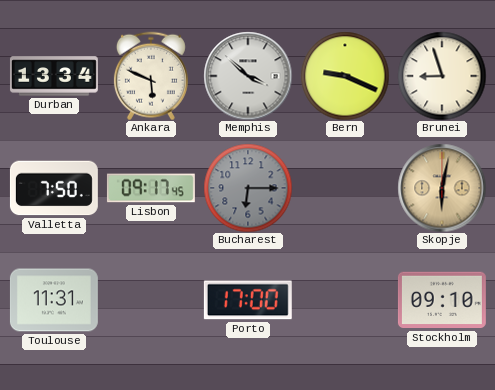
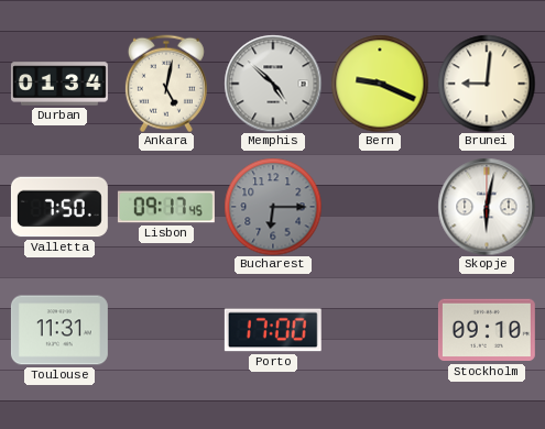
Durban: 13:34 -> 01:34
Ankara: 5:49 -> 5:02
Memphis: 3:52 -> 4:52
Brunei: 8:57 -> 9:01
Skopje dial: champagne -> white
